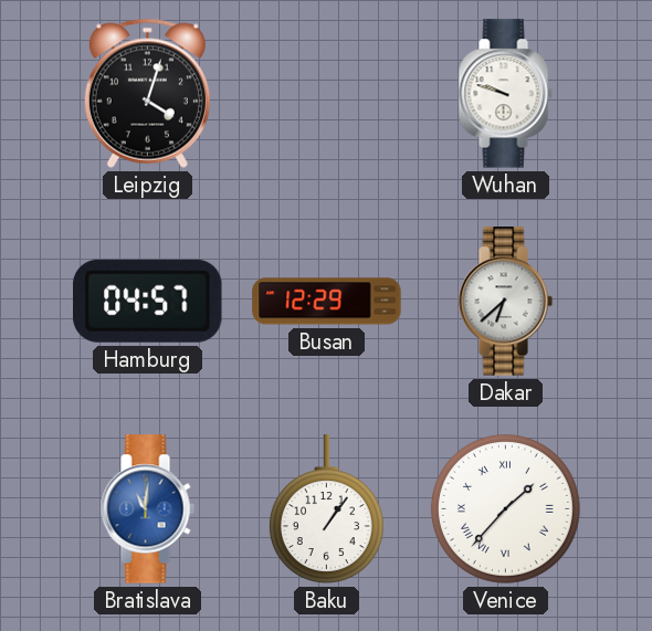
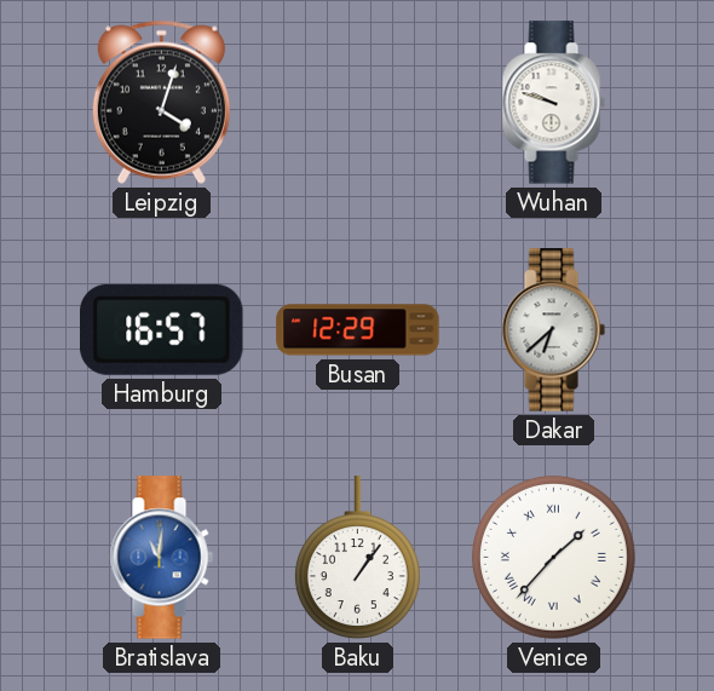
Hamburg: 04:57 -> 16:57
